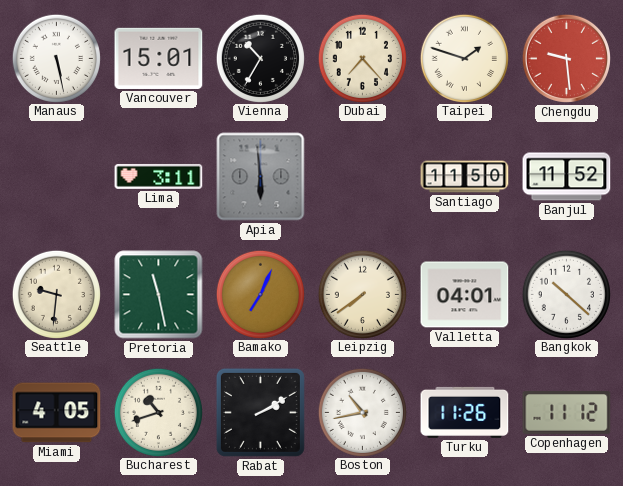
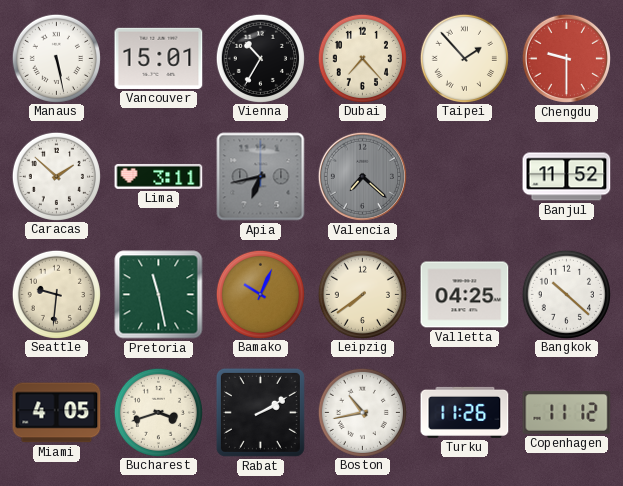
Taipei: 1:48 -> 1:53
Chengdu: 9:29 -> 9:30
Caracas: none -> 1:52
Apia: 5:59 -> 6:43
Valencia: none -> 7:22
Santiago: 11:50 -> none
Bamako: 7:04 -> 10:04
Valletta: 04:01 -> 04:25
Bucharest: 10:42 -> 3:42
